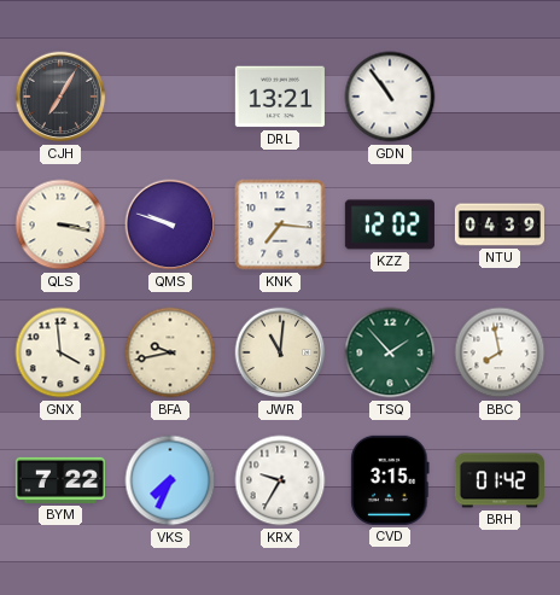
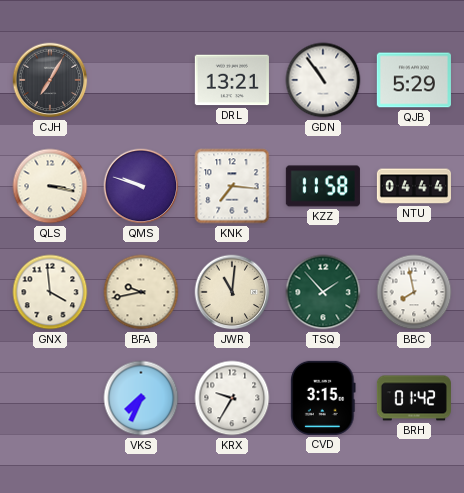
QJB: none -> 5:29
KZZ: 12:02 -> 11:58
NTU: 04:39 -> 04:44
BYM: 7:22 -> none
